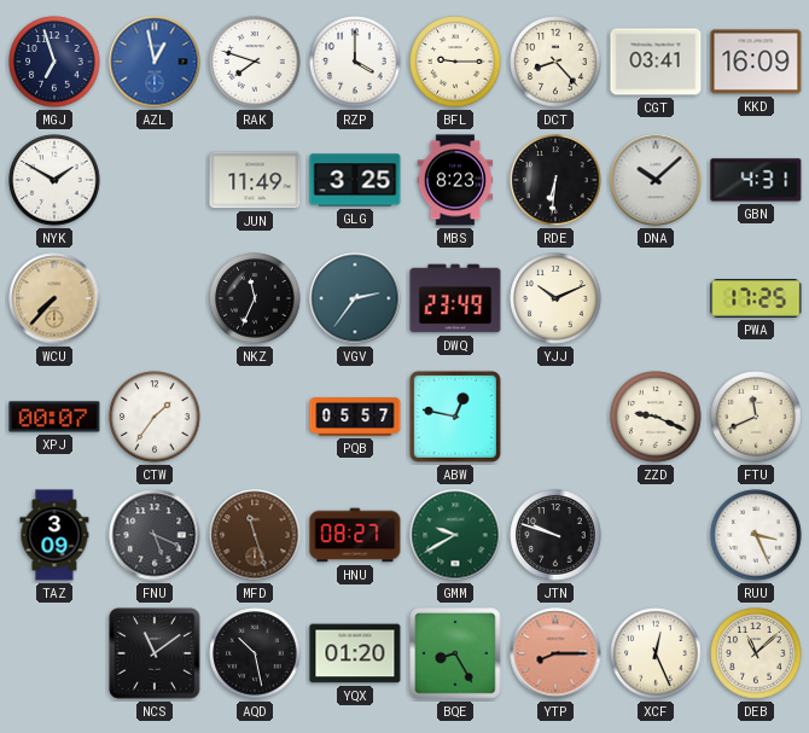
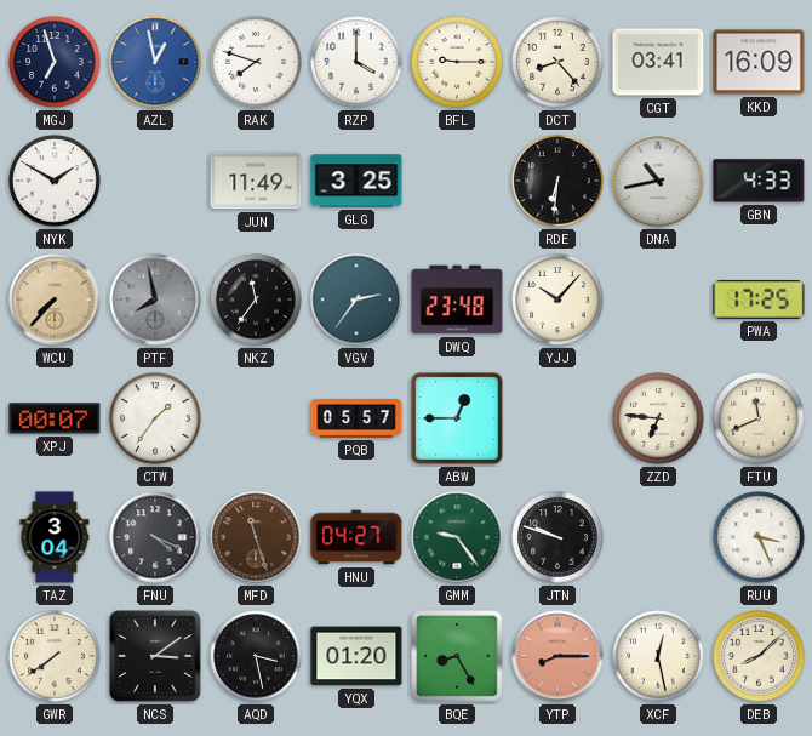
MBS: 8:23 -> none
DNA: 10:08 -> 10:43
GBN: 4:31 -> 4:33
PTF: none -> 7:58
NKZ: 11:34 -> 11:36
DWQ: 23:49 -> 23:48
YJJ: 10:11 -> 10:07
ABW: 12:47 -> 12:45
ZZD: 9:19 -> 6:46
TAZ: 3:09 -> 3:04
FNU: 5:19 -> 4:19
HNU: 08:27 -> 04:27
GMM: 9:40 -> 9:24
GWR: none -> 7:39
NCS: 11:09 -> 3:09
AQD: 10:28 -> 3:28
XCF: 12:26 -> 12:28
DEB: 11:08 -> 8:08
